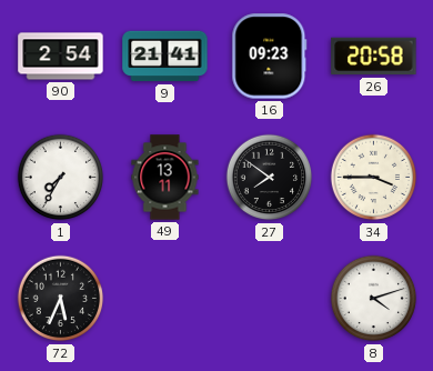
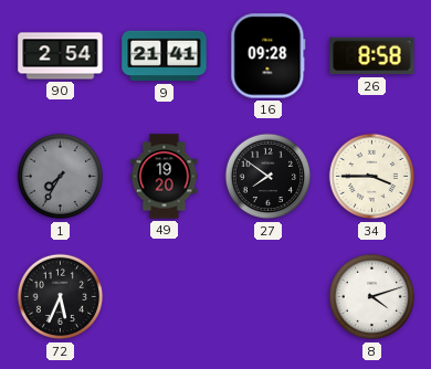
16: 09:23 -> 09:28
26: 20:58 -> 8:58
1 dial: white -> grey
49: 13:11 -> 19:20
